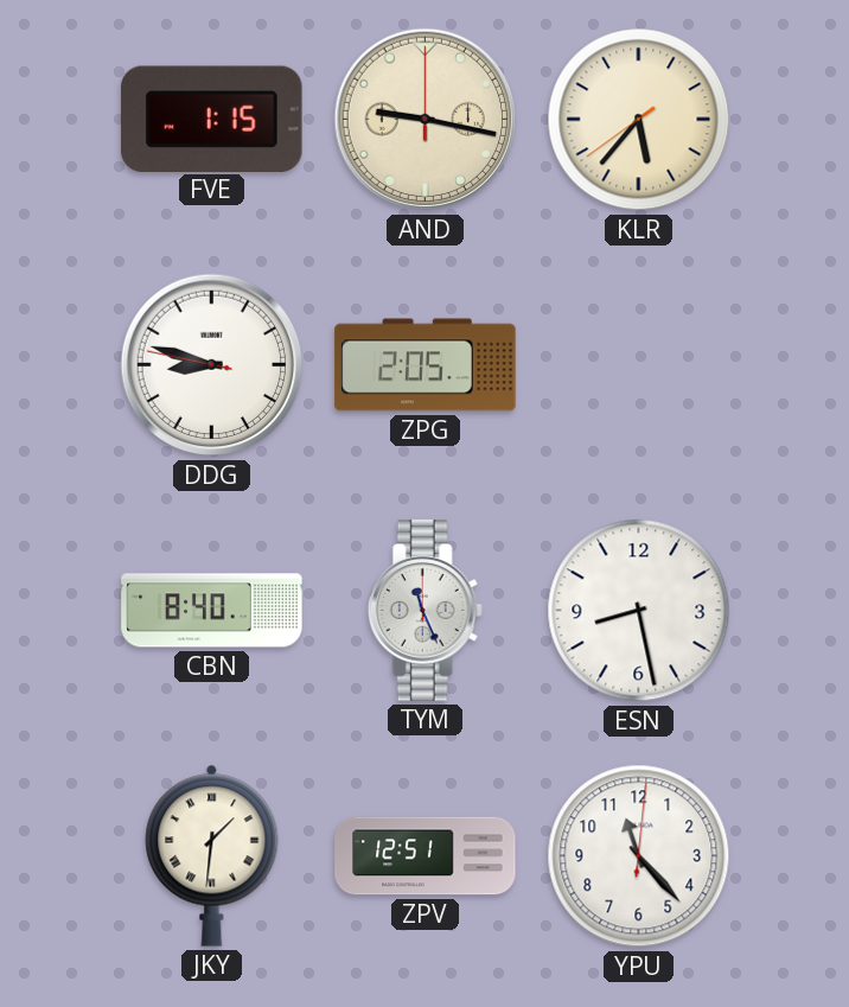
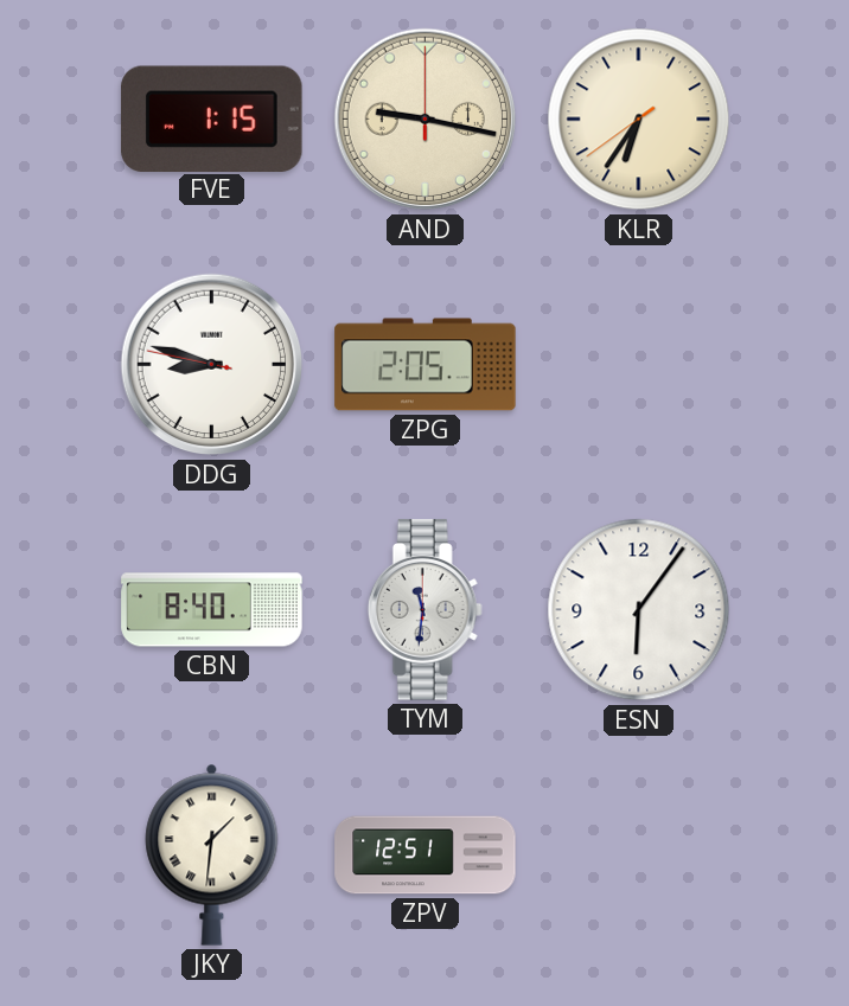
KLR: 5:36 -> 6:35
TYM: 11:26 -> 11:31
ESN: 8:28 -> 6:06
YPU: 11:23 -> none
